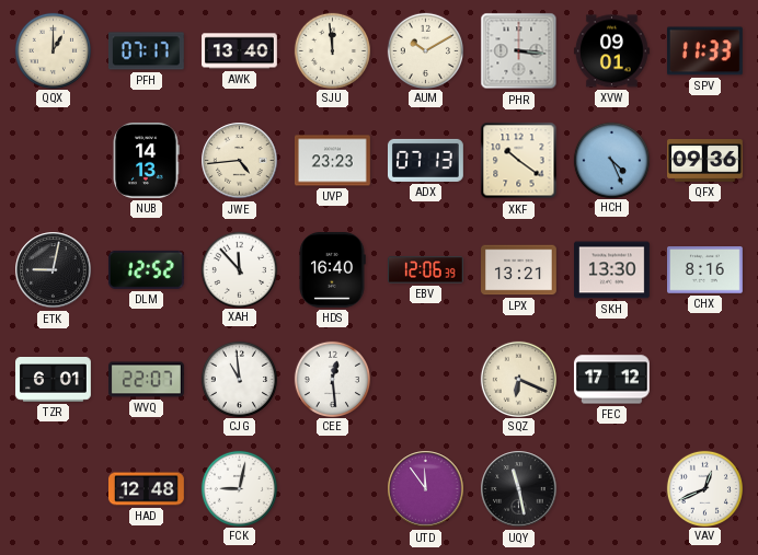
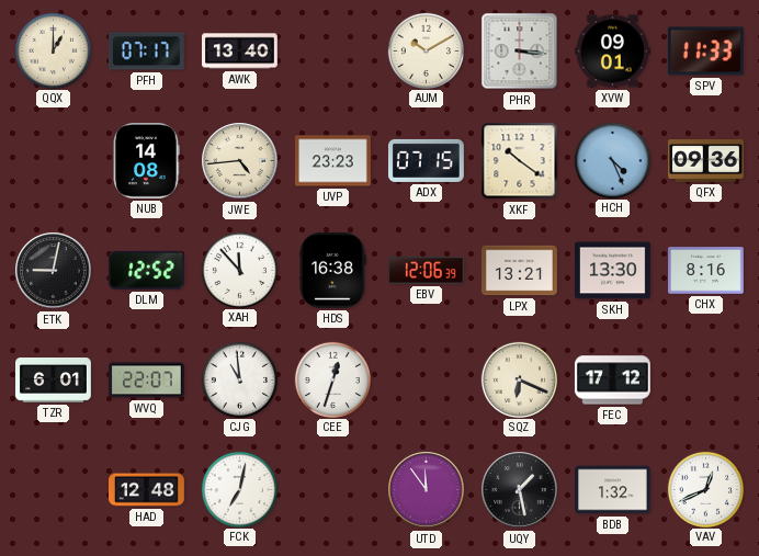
SJU: 11:59 -> none
NUB: 14:13 -> 14:08
ADX: 07:13 -> 07:15
HDS: 16:40 -> 16:38
CEE: 12:29 -> 12:33
FCK: 9:02 -> 7:02
UQY: 11:28 -> 1:28
BDB: none -> 1:32
